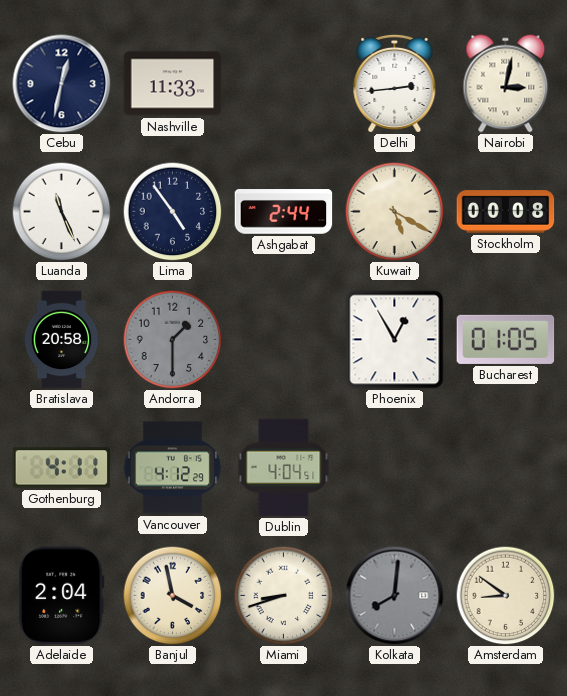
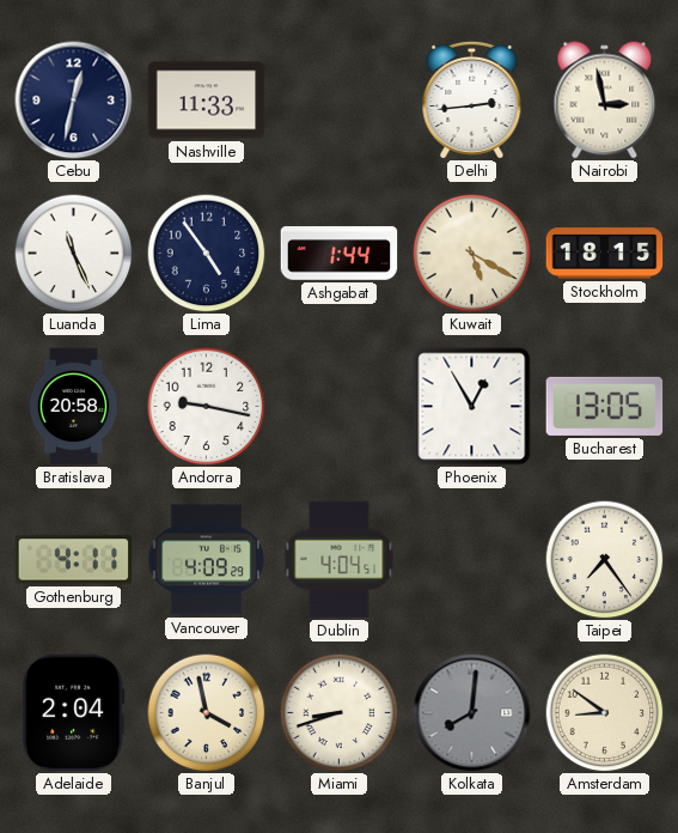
Nairobi: 3:02 -> 2:58
Ashgabat: 2:44 -> 1:44
Stockholm: 00:08 -> 18:15
Andorra: 1:30 -> 9:17
Andorra dial: grey -> white
Bucharest: 01:05 -> 13:05
Vancouver: 4:12 -> 4:09
Taipei: none -> 7:24
